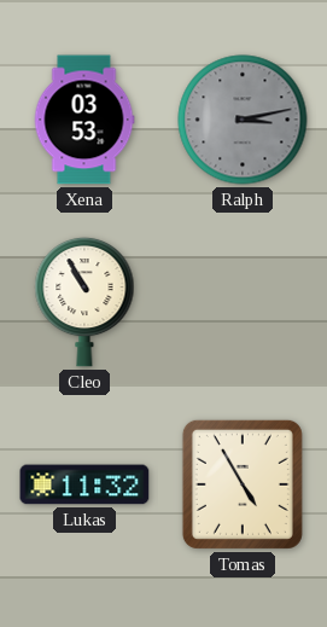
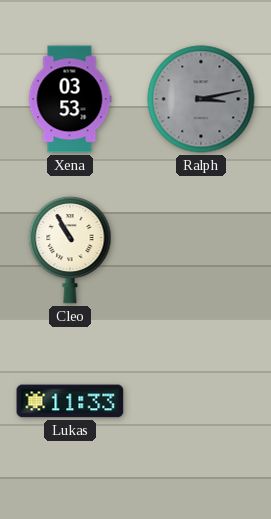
Lukas: 11:32 -> 11:33
Tomas: 4:55 -> none
